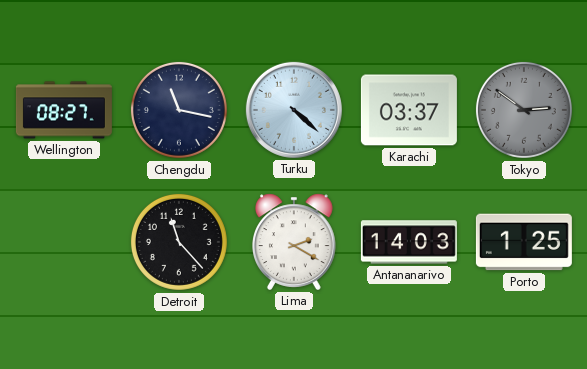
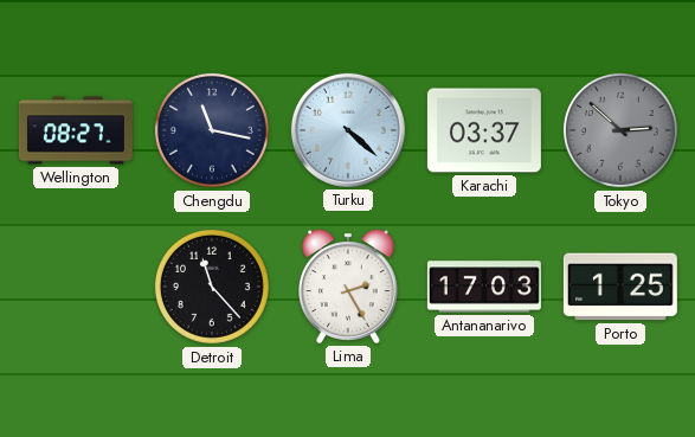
Tokyo: 2:51 -> 2:52
Lima: 2:20 -> 2:25
Antananarivo: 14:03 -> 17:03
